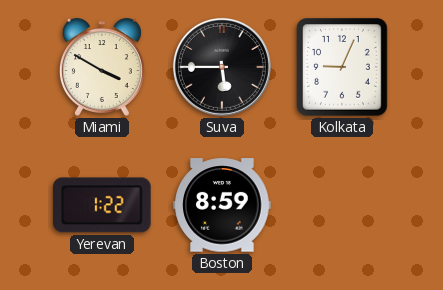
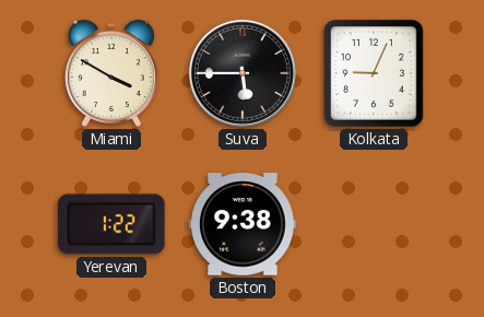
Boston: 8:59 -> 9:38
